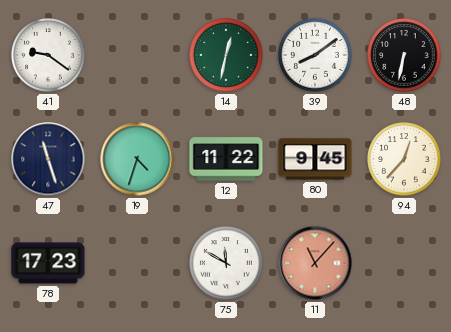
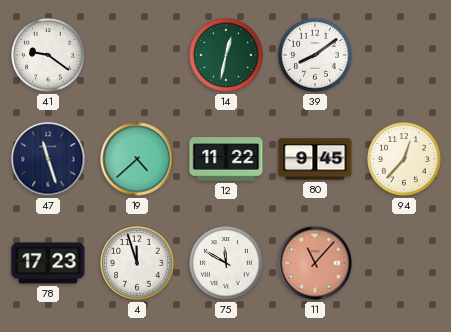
48: 6:32 -> none
19: 4:33 -> 4:38
4: none -> 11:57
